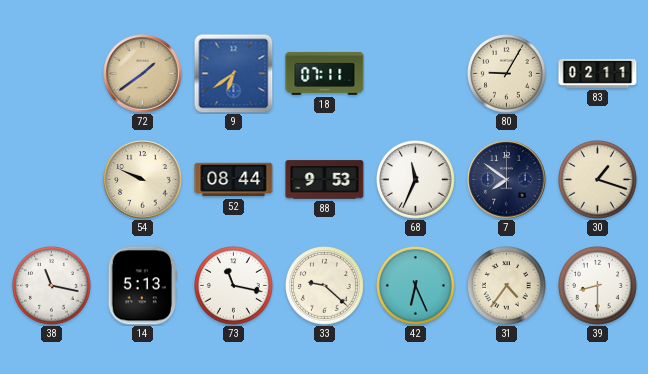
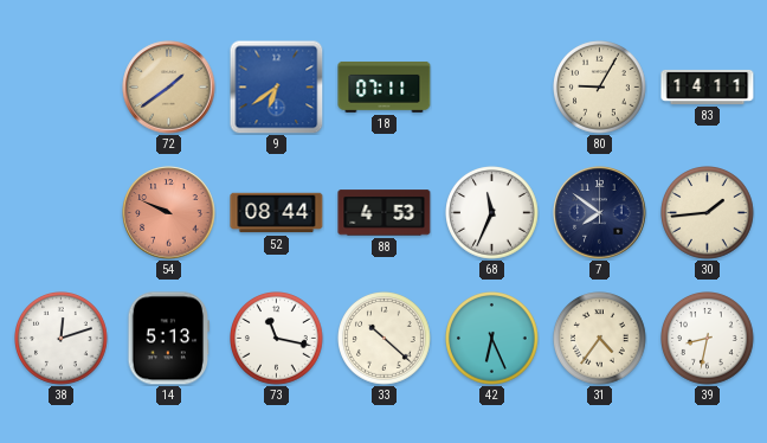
83: 02:11 -> 14:11
54 dial: cream -> salmon
88: 9:53 -> 4:53
30: 1:18 -> 1:44
38: 11:17 -> 12:12
33: 9:22 -> 10:22
39: 8:30 -> 8:32
